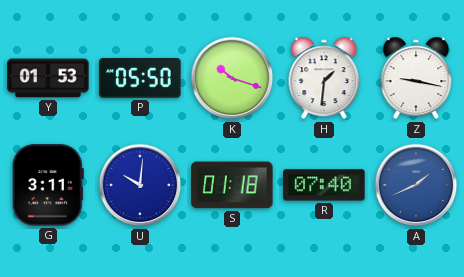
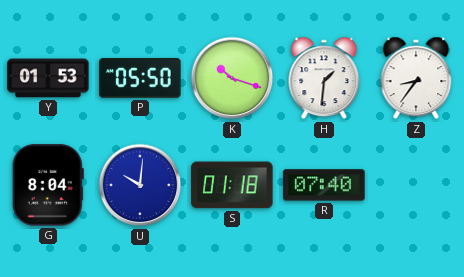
Z: 9:17 -> 8:36
G: 3:11 -> 8:04
A: 1:41 -> none
